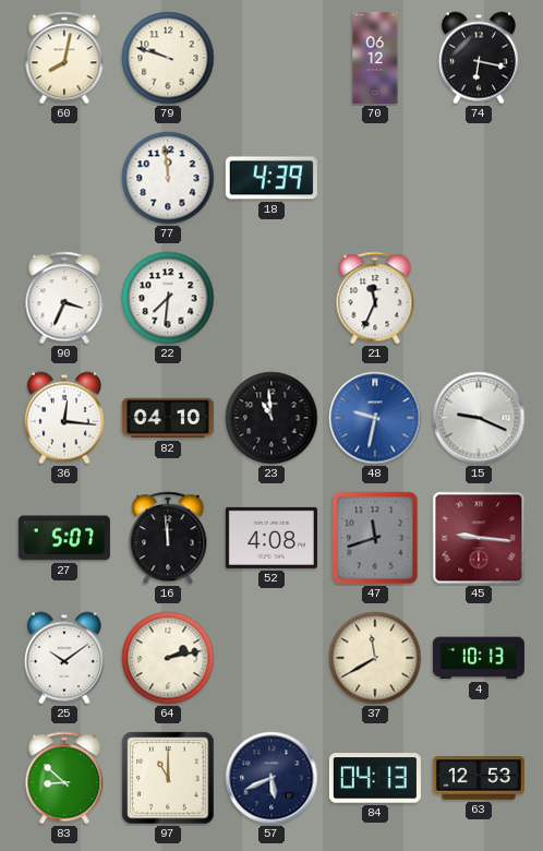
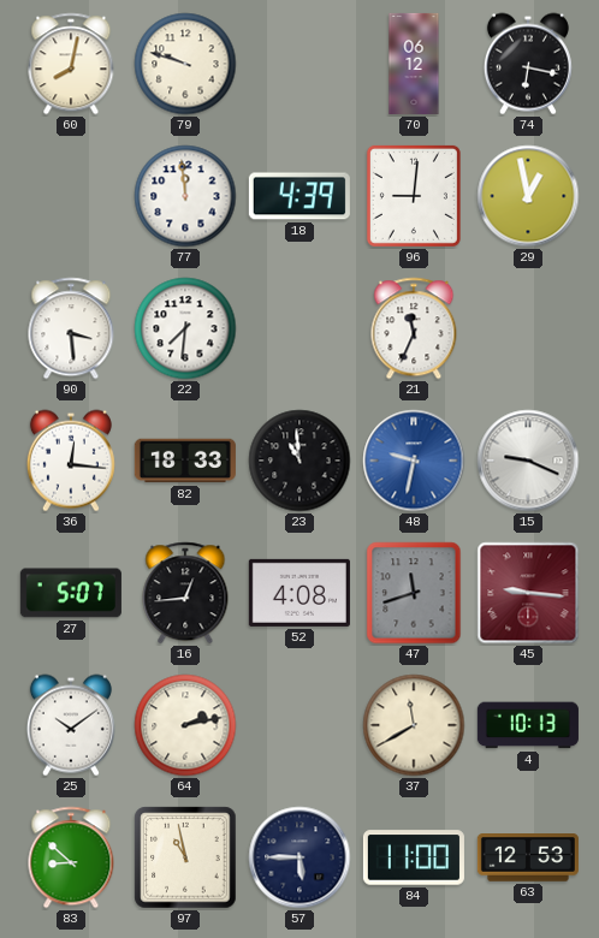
96: none -> 9:01
29: none -> 12:58
90: 3:34 -> 3:29
82: 04:10 -> 18:33
16: 11:59 -> 12:44
97: 11:00 -> 10:58
57: 5:41 -> 5:45
84: 04:13 -> 11:00
